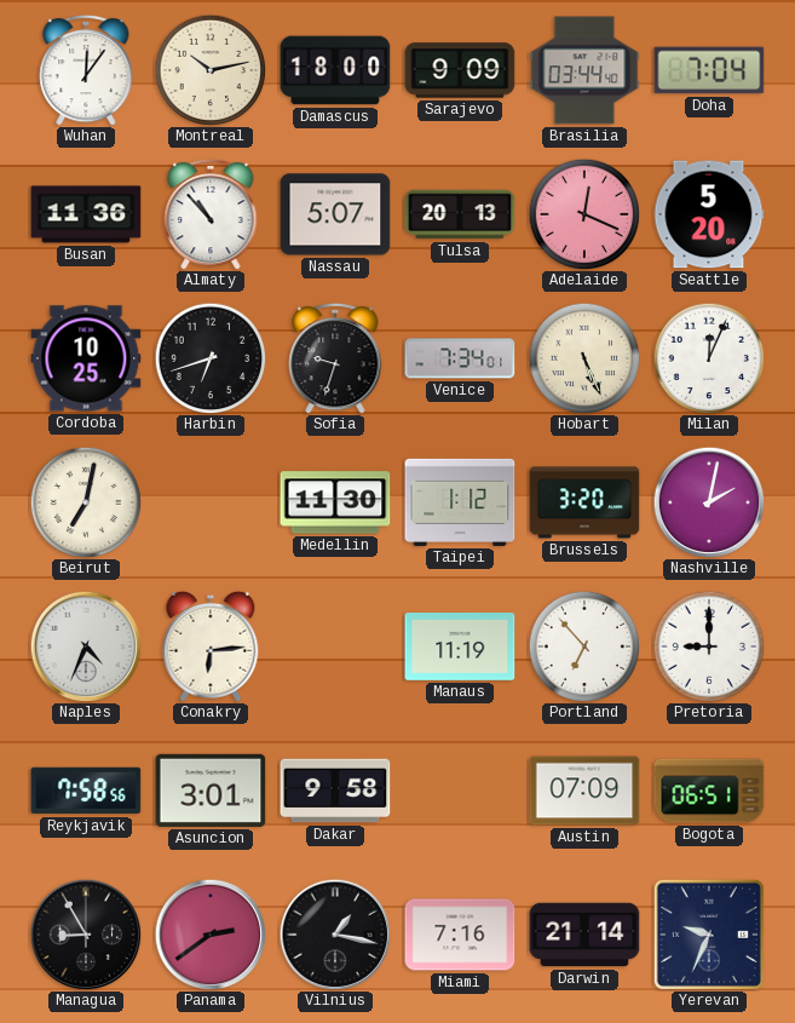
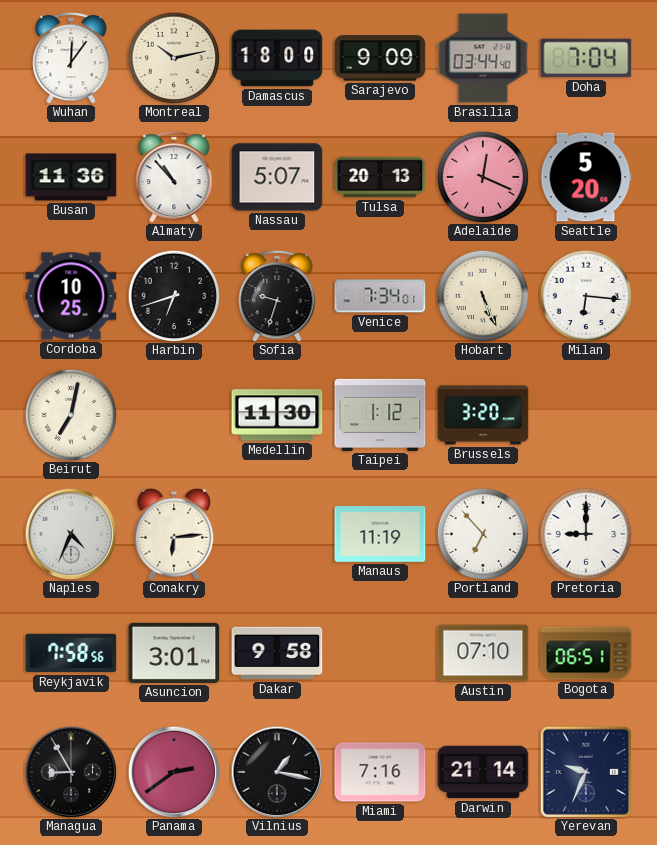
Milan: 12:04 -> 6:16
Nashville: 2:02 -> none
Austin: 07:09 -> 07:10
